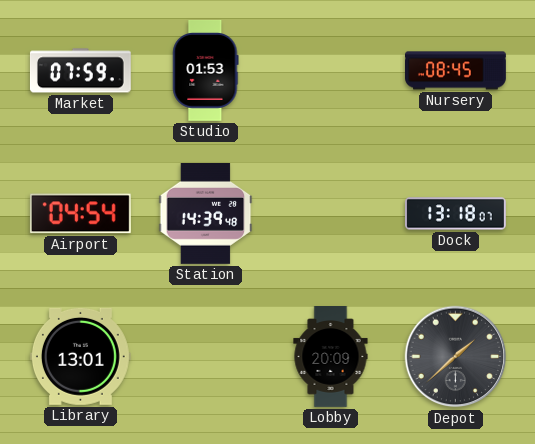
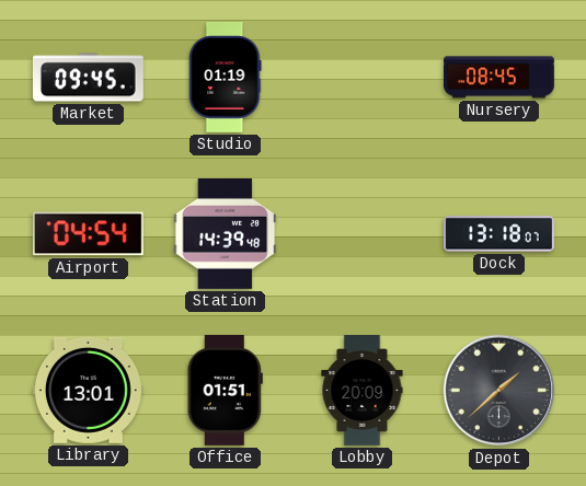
Market: 07:59 -> 09:45
Studio: 01:53 -> 01:19
Office: none -> 01:51
